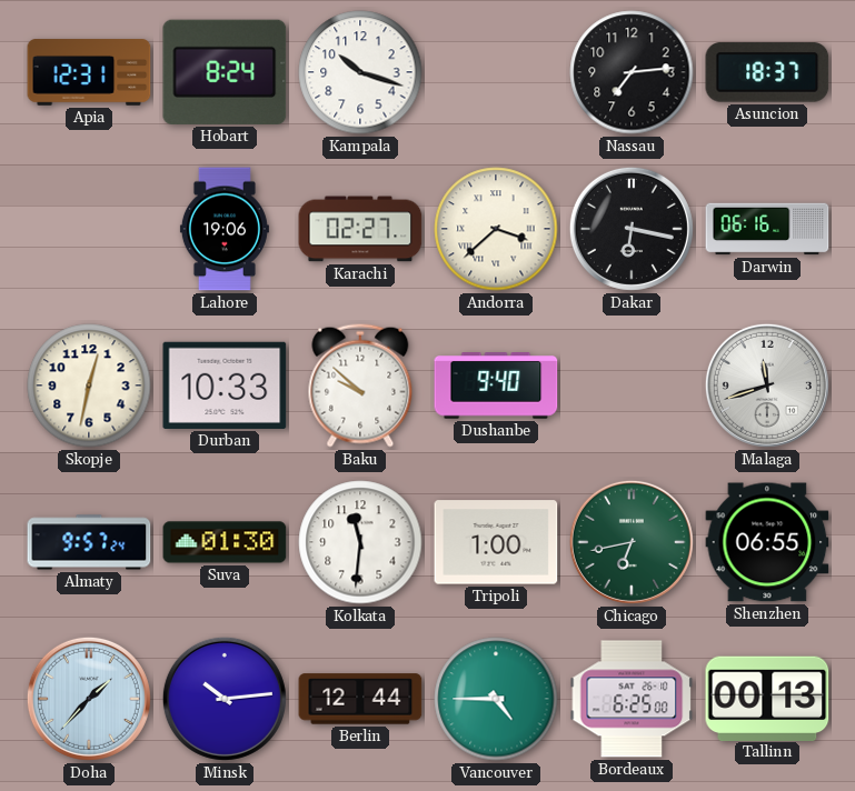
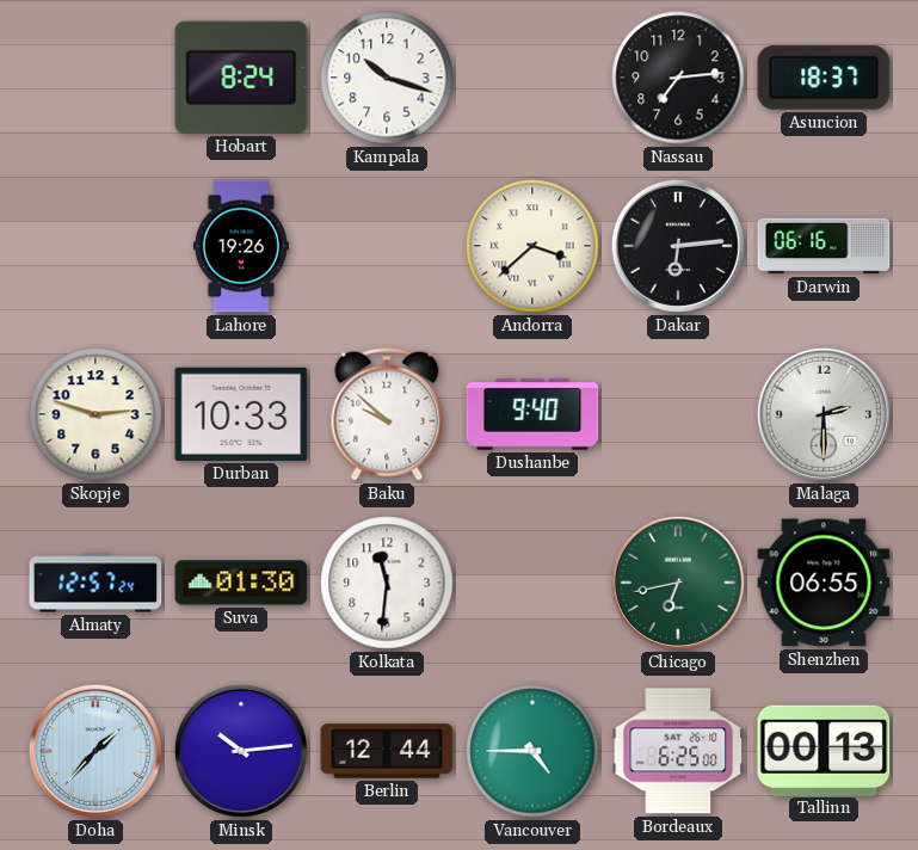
Apia: 12:31 -> none
Lahore: 19:06 -> 19:26
Karachi: 02:27 -> none
Dakar: 6:17 -> 6:14
Skopje: 12:32 -> 2:48
Malaga: 11:42 -> 2:30
Almaty: 9:57 -> 12:57
Tripoli: 1:00 -> none
